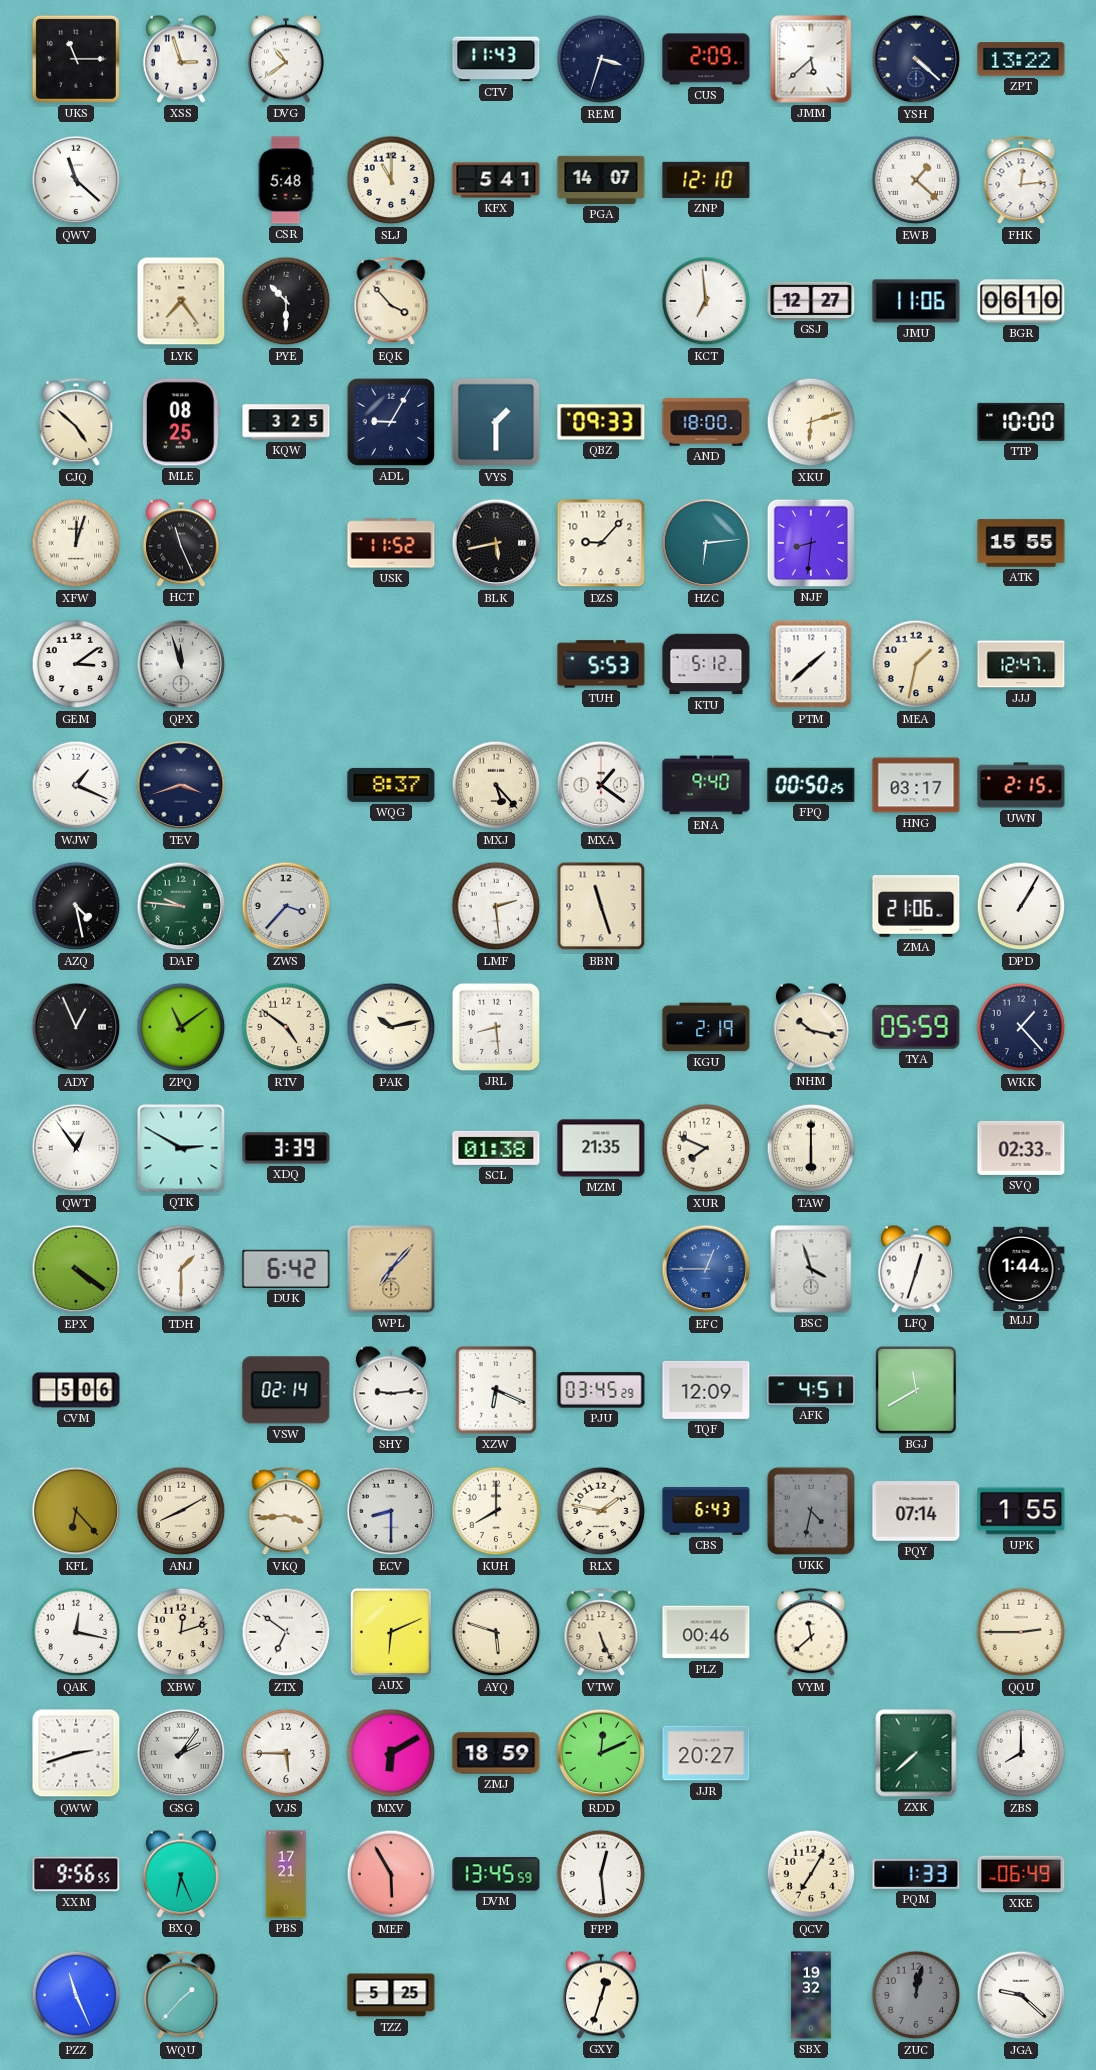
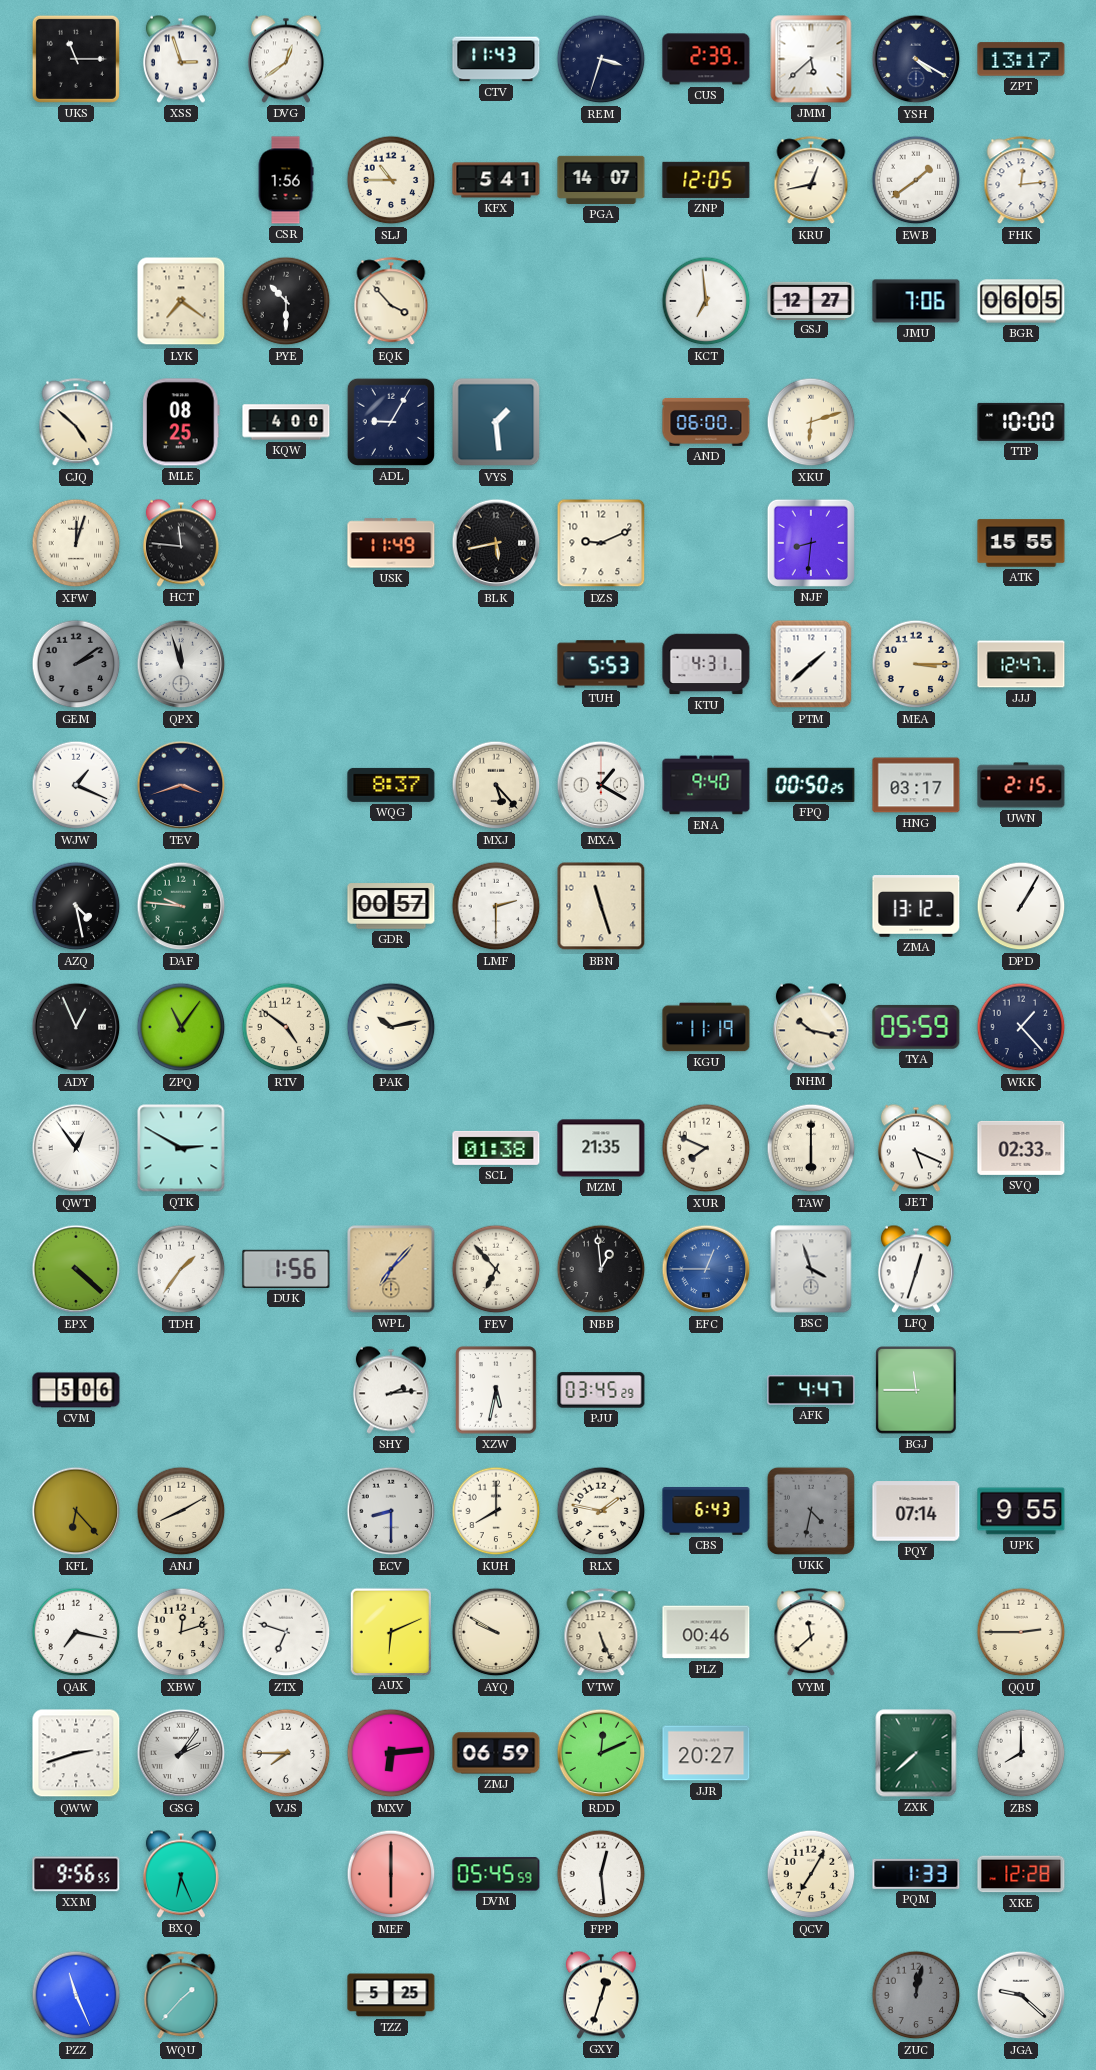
DVG: 10:39 -> 12:39
CUS: 2:09 -> 2:39
YSH: 4:22 -> 4:20
ZPT: 13:22 -> 13:17
QWV: 11:22 -> none
CSR: 5:48 -> 1:56
SLJ: 11:00 -> 10:45
ZNP: 12:10 -> 12:05
KRU: none -> 12:43
EWB: 1:22 -> 1:39
LYK: 7:24 -> 7:21
JMU: 11:06 -> 7:06
BGR: 06:10 -> 06:05
KQW: 3:25 -> 4:00
VYS: 1:30 -> 1:29
QBZ: 09:33 -> none
AND: 18:00 -> 06:00
HCT: 11:26 -> 11:46
USK: 11:52 -> 11:49
DZS: 9:07 -> 9:11
HZC: 6:14 -> none
GEM: 3:09 -> 2:09
GEM dial: white -> grey
KTU: 5:12 -> 4:31
MEA: 1:32 -> 3:15
MXA: 1:21 -> 1:20
ZWS: 3:37 -> none
GDR: none -> 00:57
LMF: 2:29 -> 2:30
ZMA: 21:06 -> 13:12
ZPQ: 11:09 -> 11:06
JRL: 8:29 -> none
KGU: 2:19 -> 11:19
XDQ: 3:39 -> none
JET: none -> 5:19
EPX: 4:21 -> 4:22
TDH: 1:30 -> 1:36
DUK: 6:42 -> 1:56
FEV: none -> 6:53
NBB: none -> 12:59
MJJ: 1:44 -> none
VSW: 02:14 -> none
SHY: 9:14 -> 2:14
XZW: 6:19 -> 5:32
TQF: 12:09 -> none
AFK: 4:51 -> 4:47
BGJ: 11:40 -> 11:45
VKQ: 3:44 -> none
UPK: 1:55 -> 9:55
QAK: 12:17 -> 7:17
ZTX: 6:51 -> 6:48
AYQ: 5:48 -> 9:50
VJS: 5:45 -> 7:45
MXV: 6:10 -> 6:14
ZMJ: 18:59 -> 06:59
PBS: 17:21 -> none
MEF: 5:55 -> 6:00
DVM: 13:45 -> 05:45
XKE: 06:49 -> 12:28
SBX: 19:32 -> none
